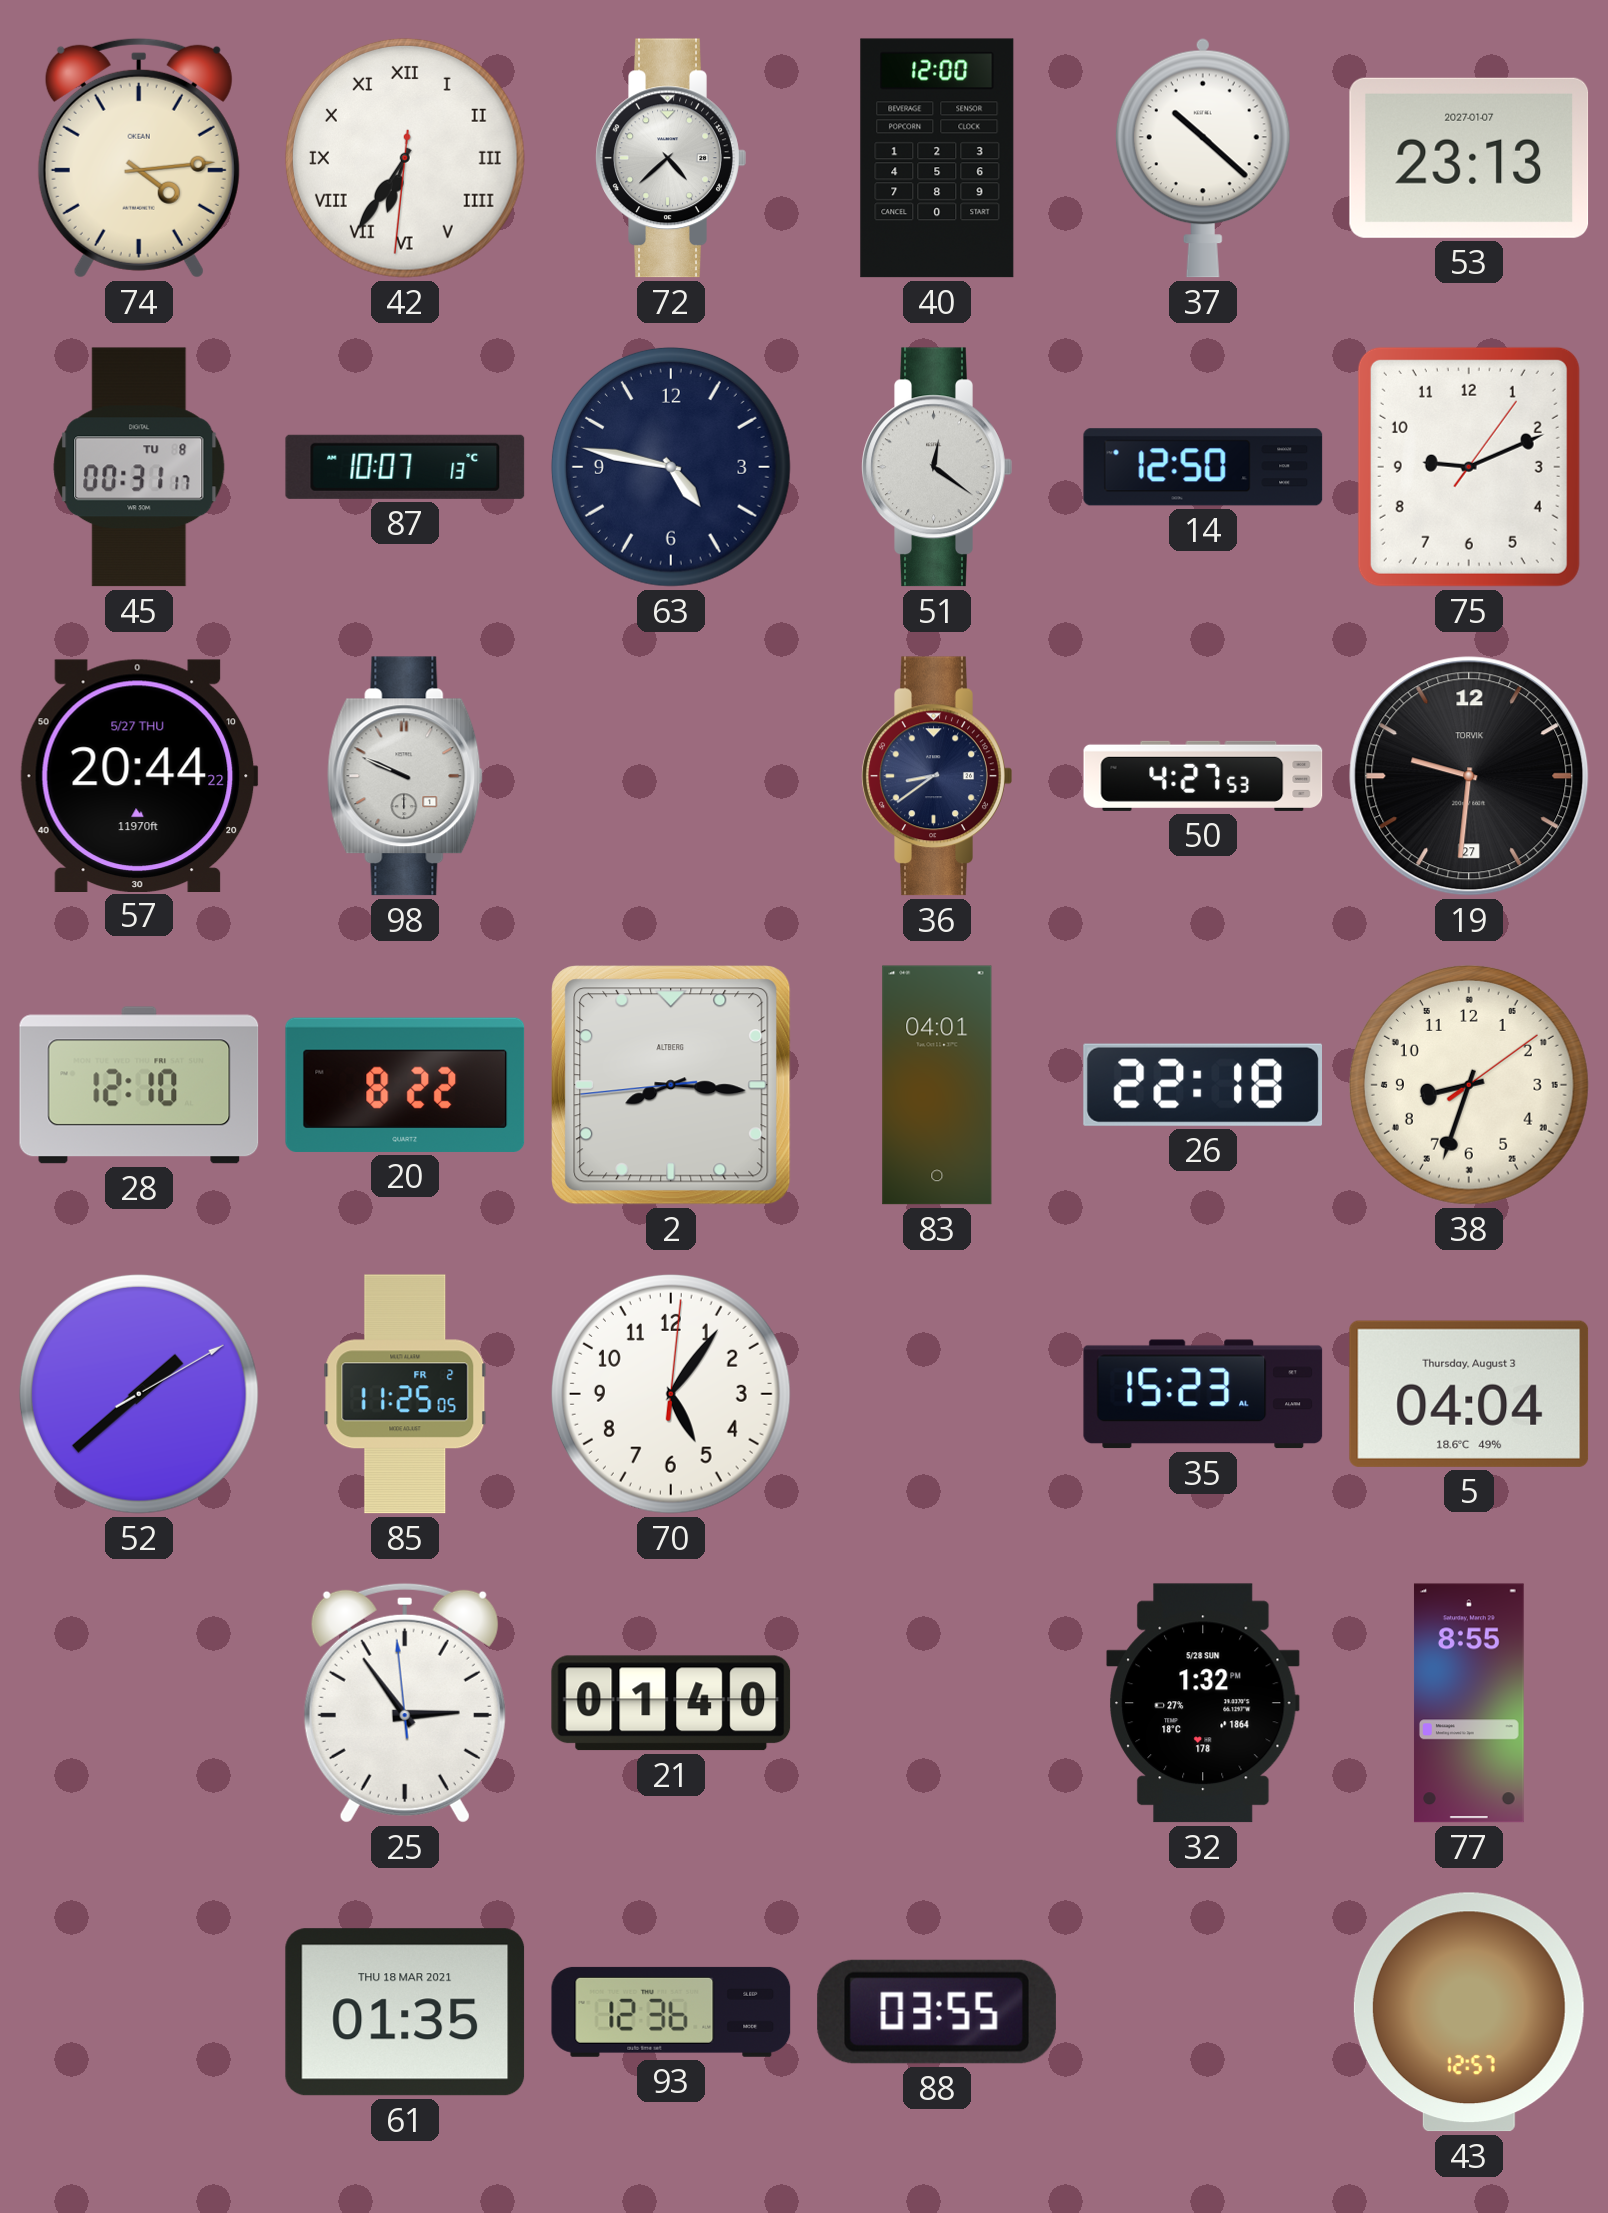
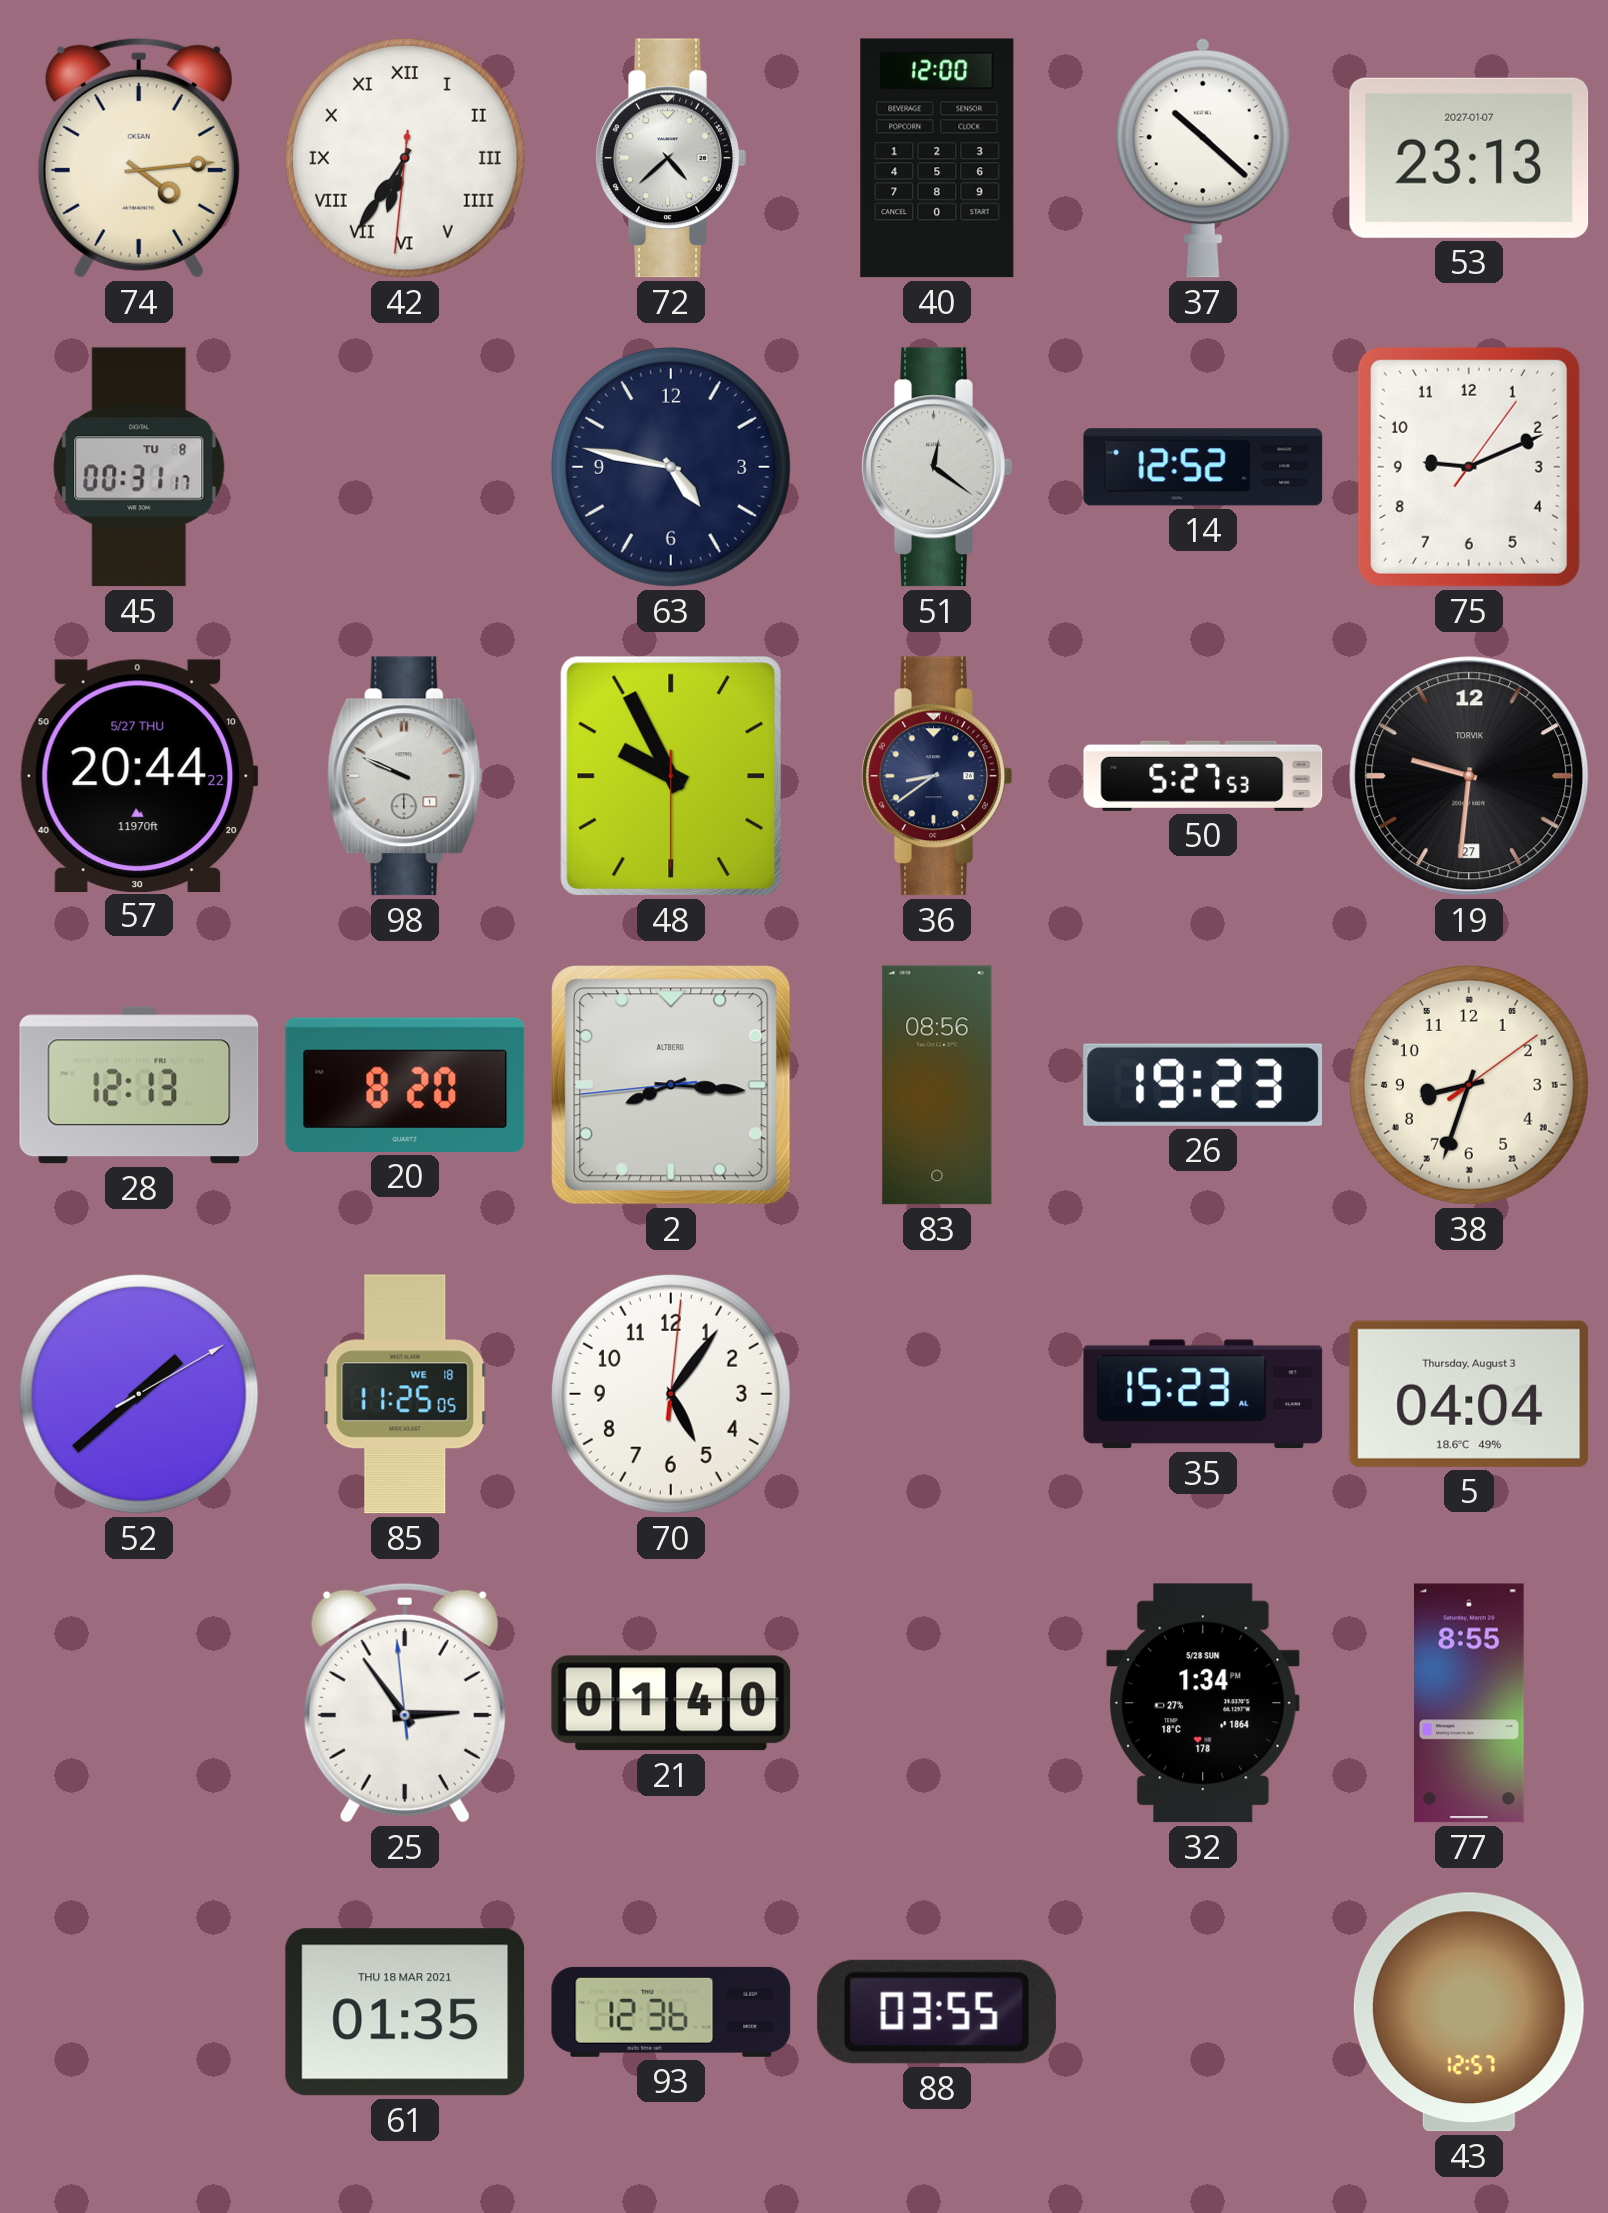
87: 10:07 -> none
14: 12:50 -> 12:52
48: none -> 9:55
50: 4:27 -> 5:27
28: 12:10 -> 12:13
20: 8:22 -> 8:20
83: 04:01 -> 08:56
26: 22:18 -> 19:23
85 date: FR 2 -> WE 18
32: 1:32 -> 1:34
